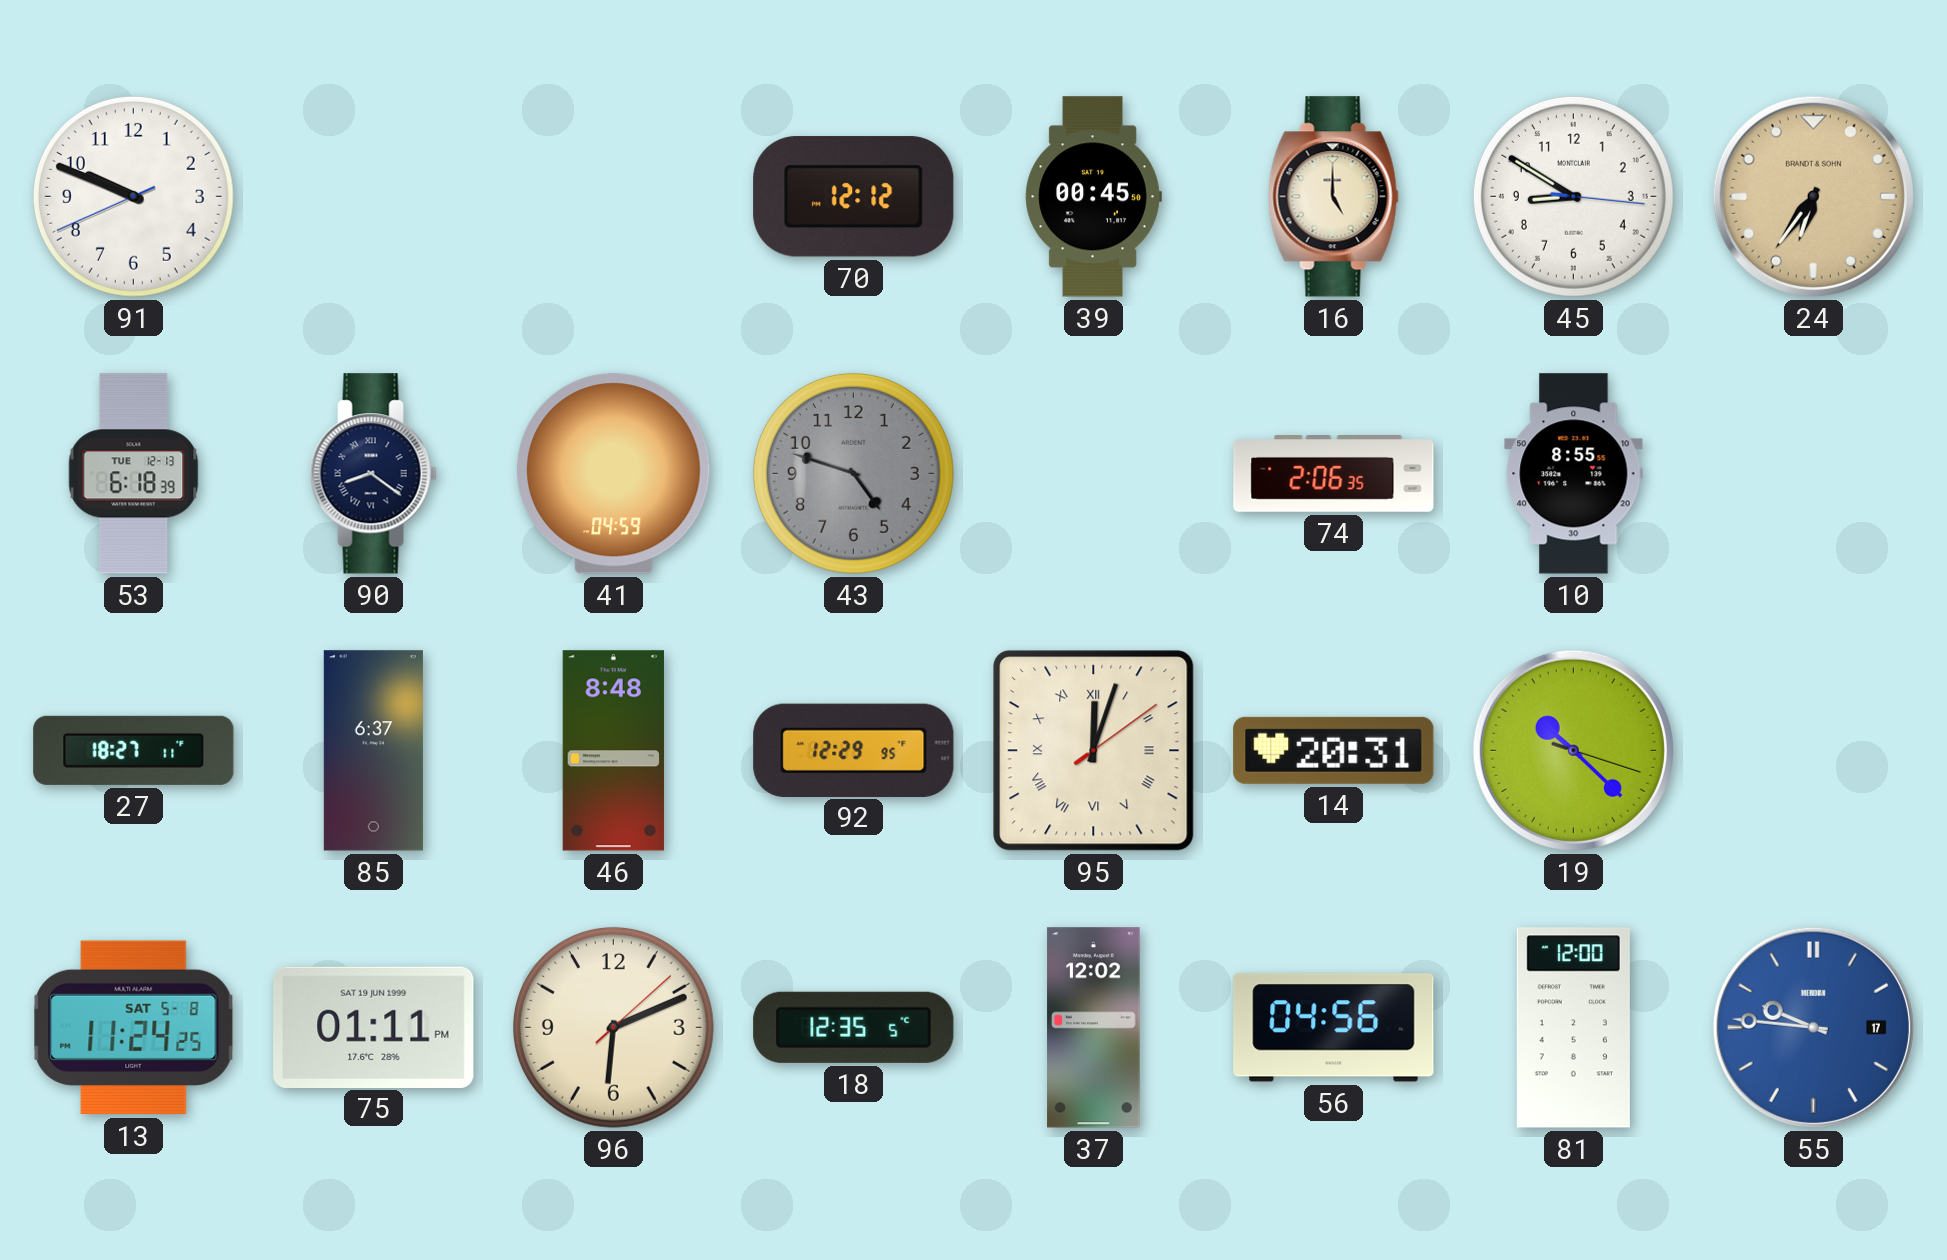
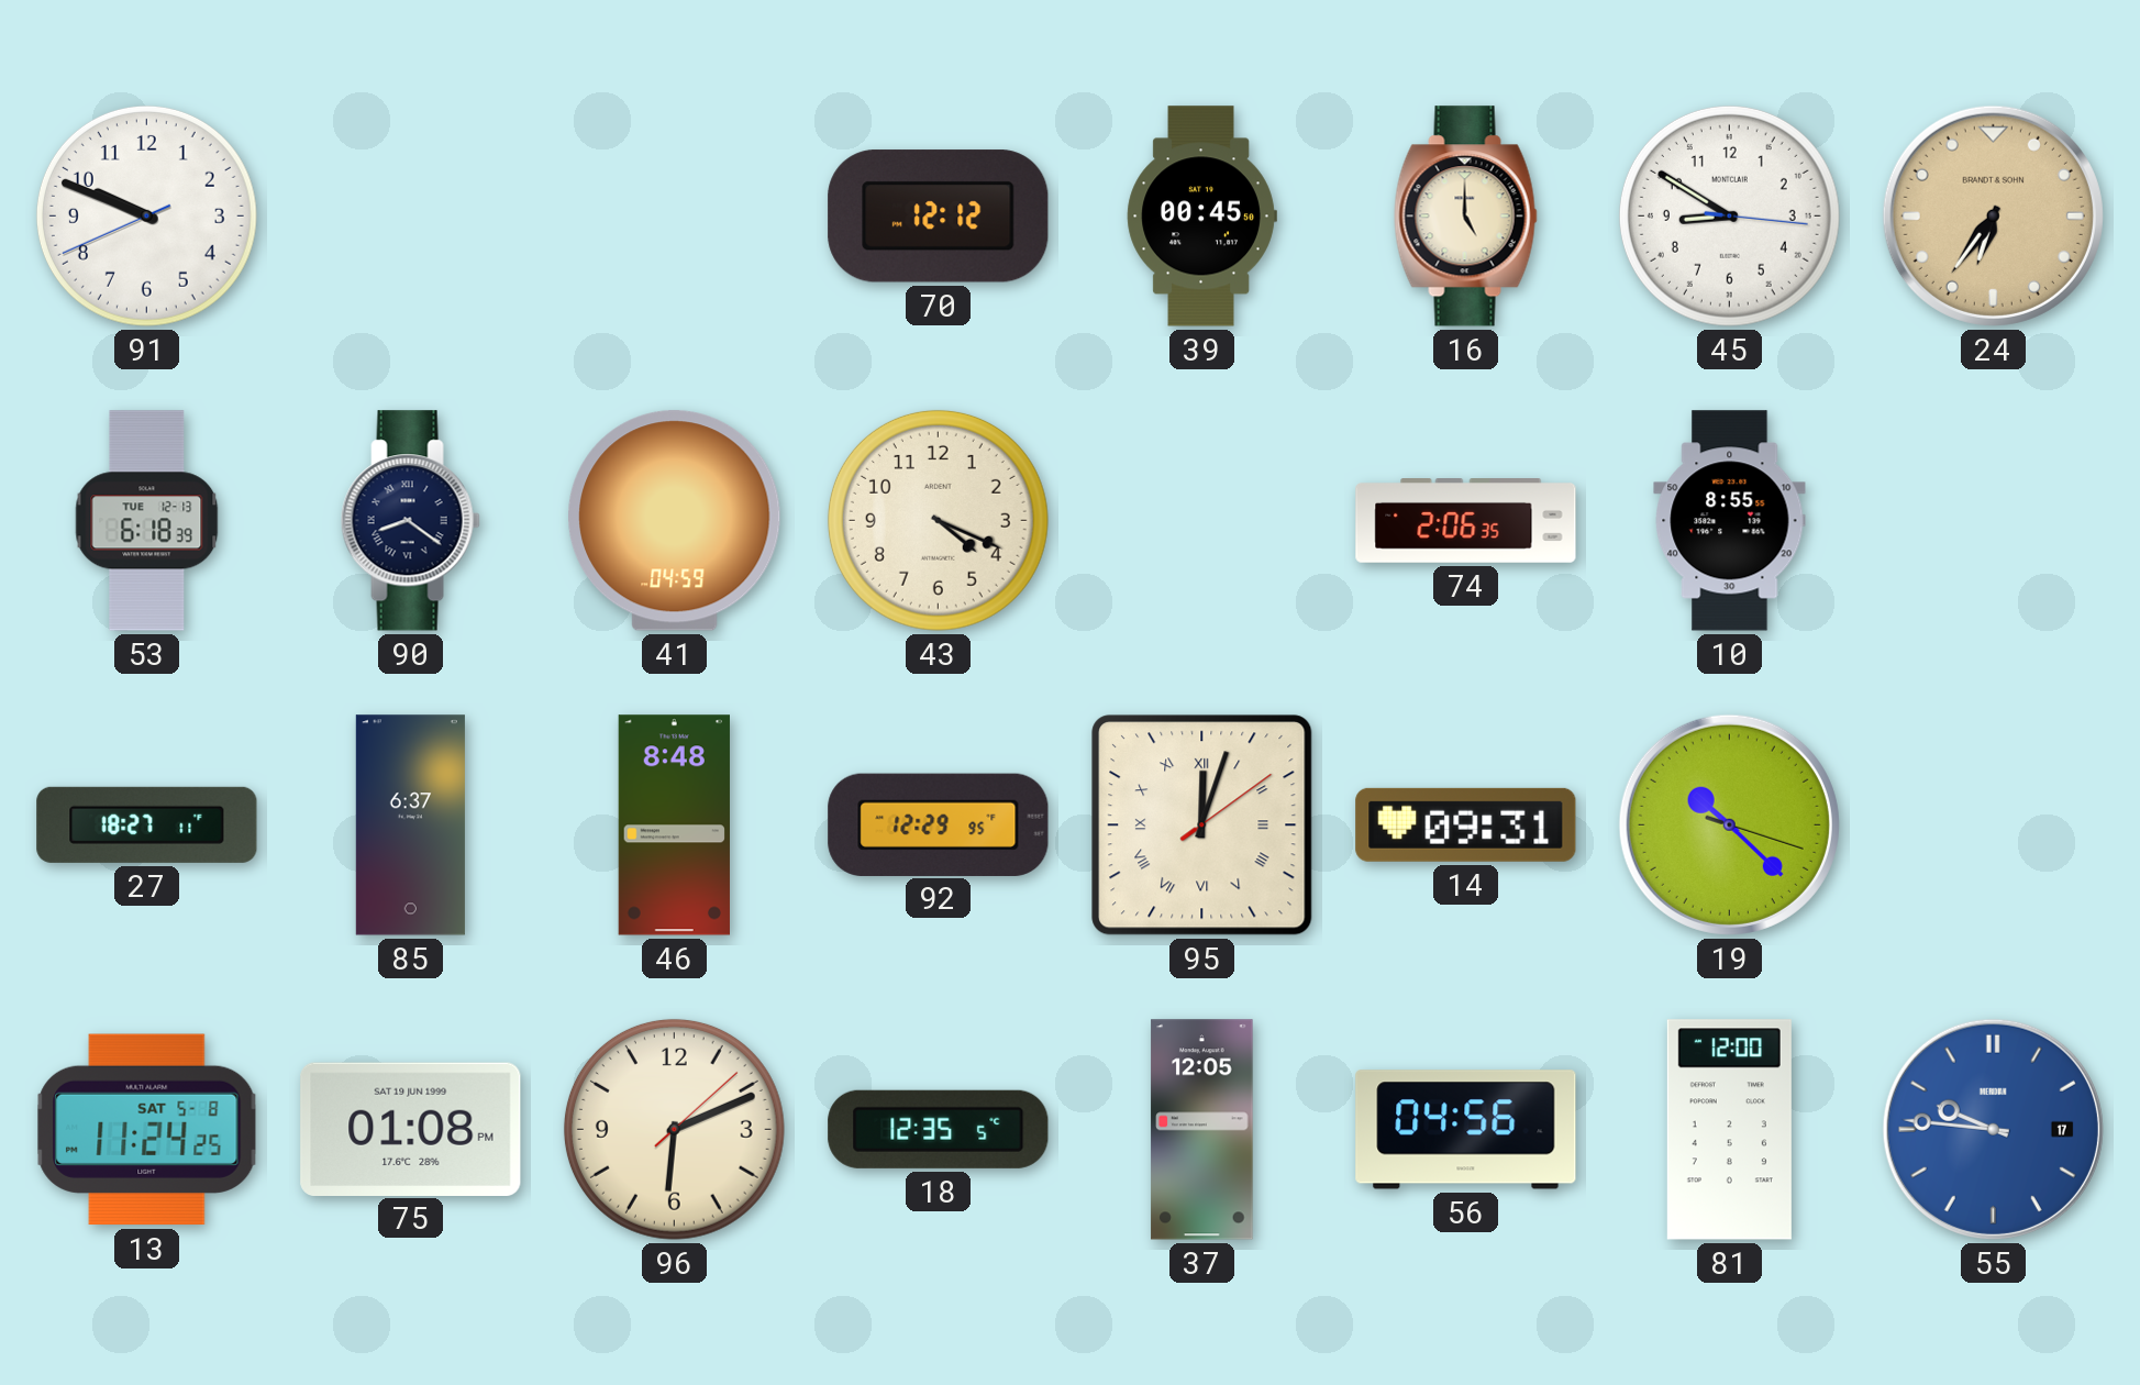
43: 4:48 -> 4:19
43 dial: grey -> cream
14: 20:31 -> 09:31
75: 01:11 -> 01:08
37: 12:02 -> 12:05
